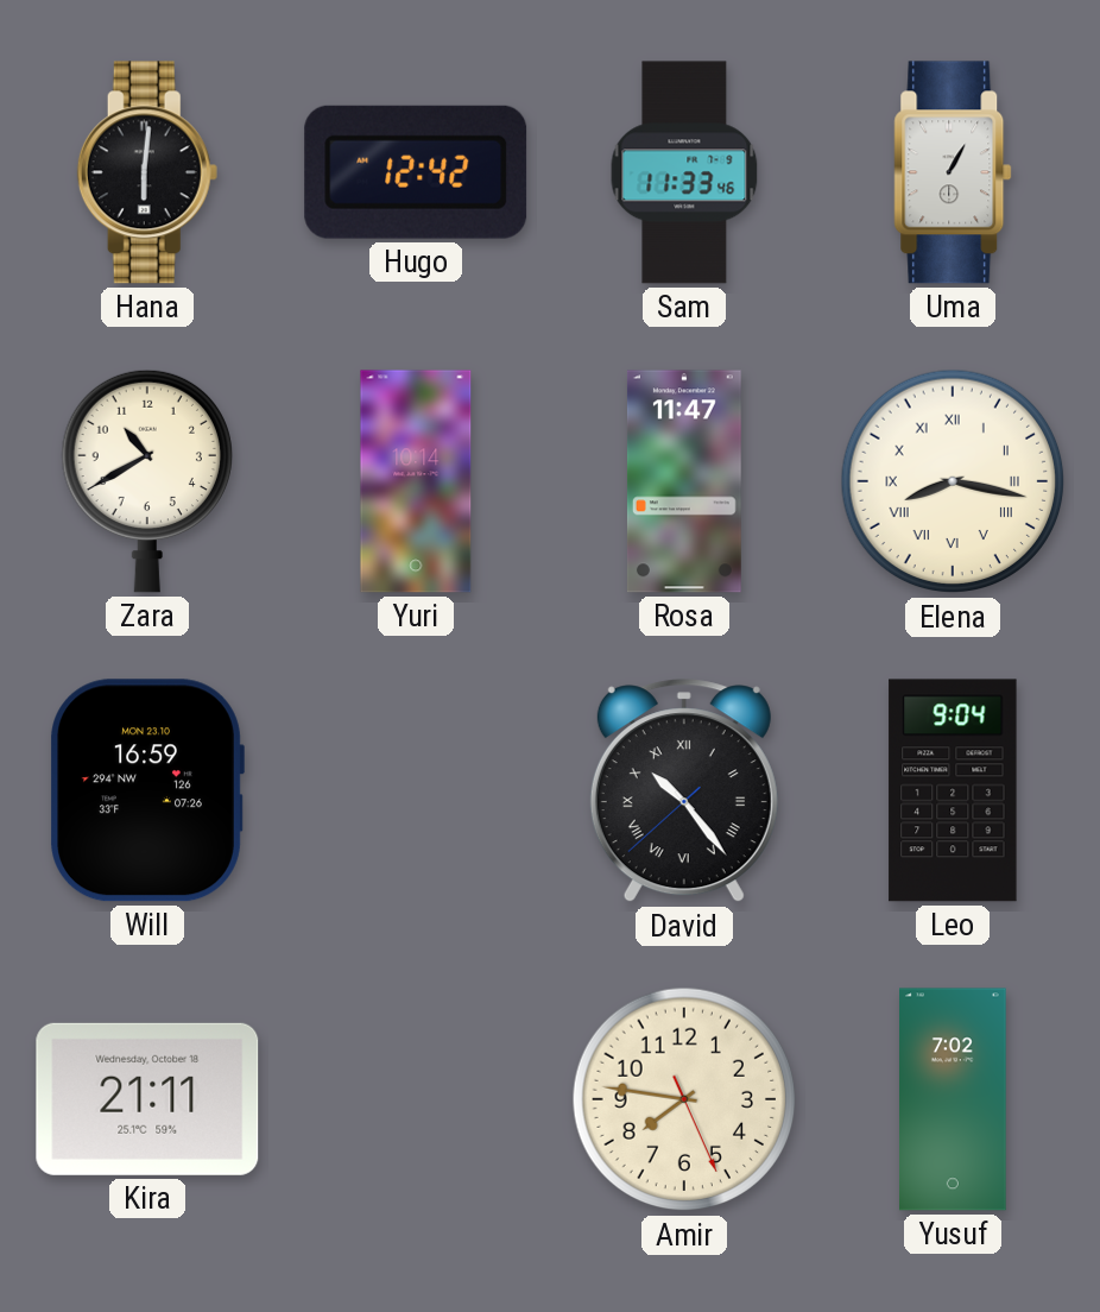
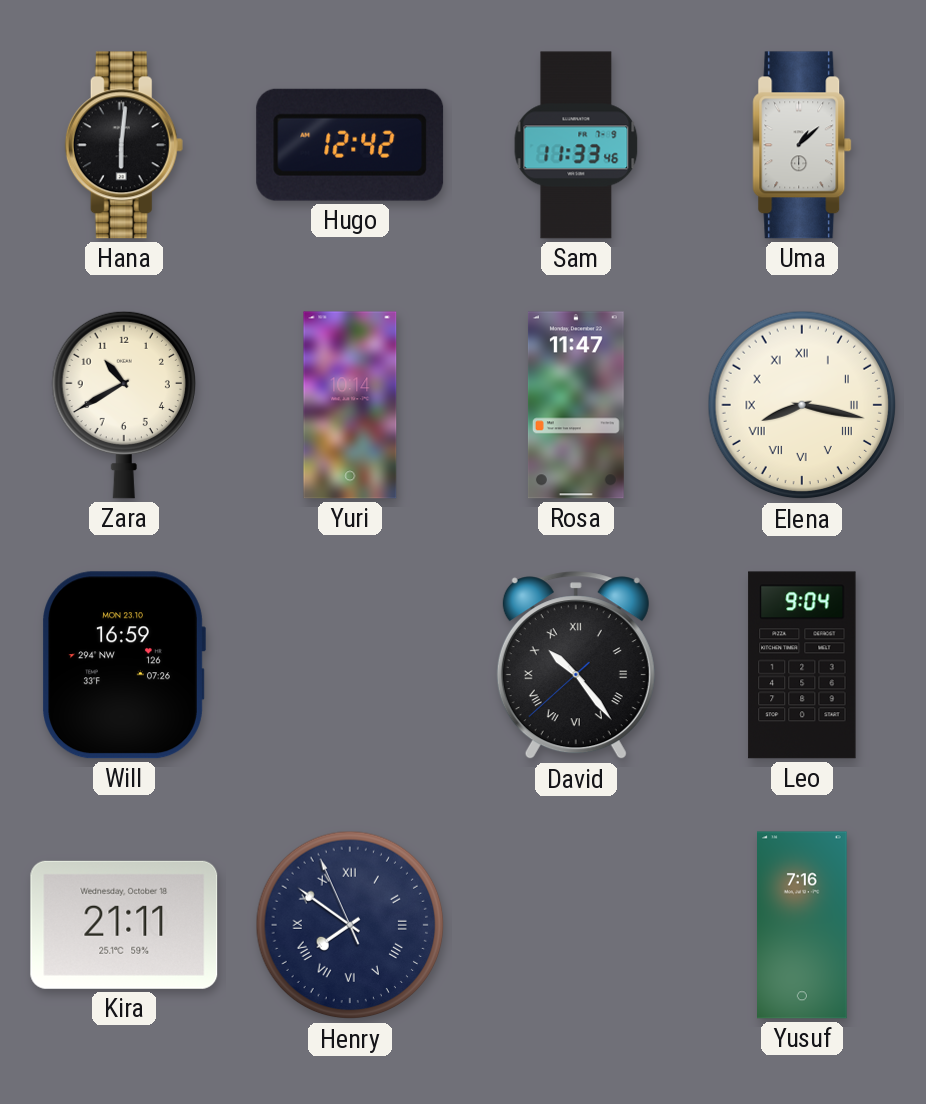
Uma: 1:05 -> 1:08
Henry: none -> 7:50
Amir: 7:46 -> none
Yusuf: 7:02 -> 7:16
